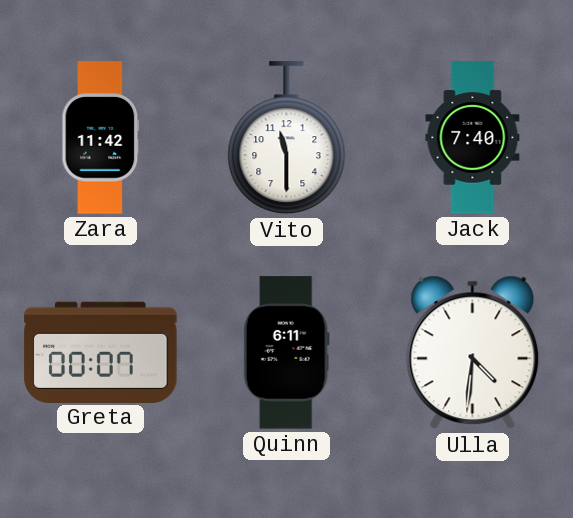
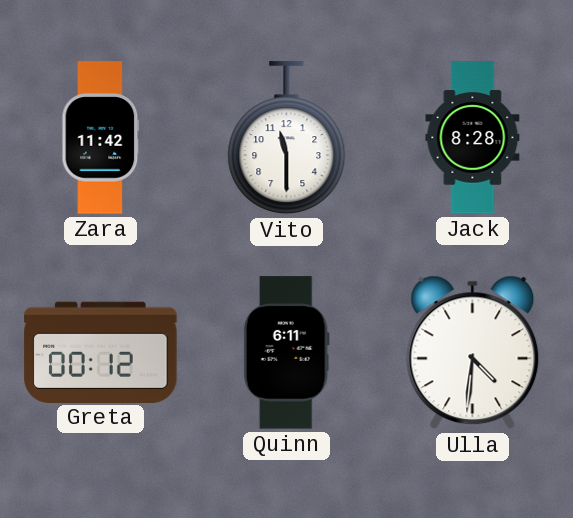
Jack: 7:40 -> 8:28
Greta: 00:07 -> 00:12
